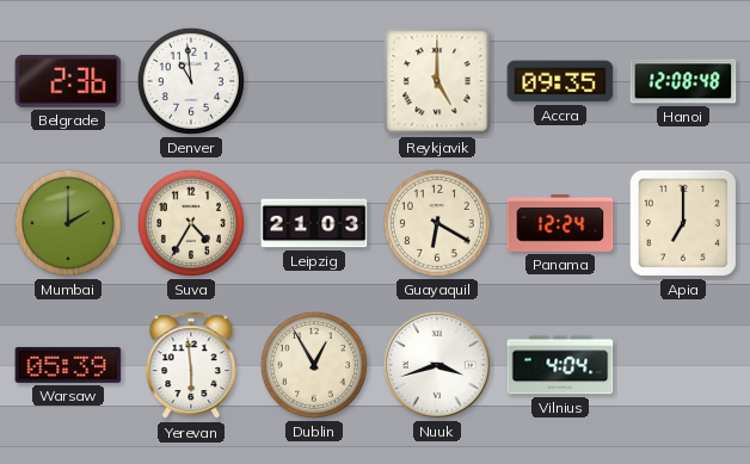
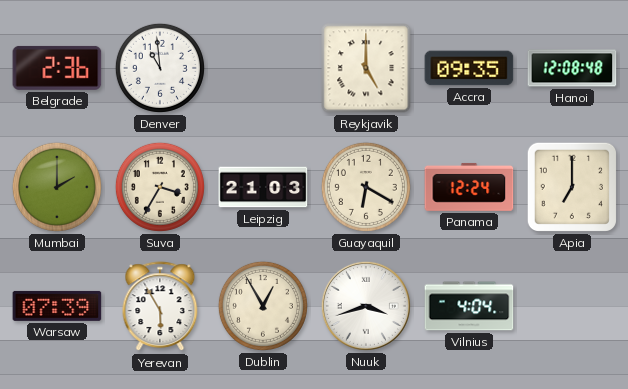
Suva: 4:35 -> 3:35
Warsaw: 05:39 -> 07:39
Yerevan: 5:59 -> 5:55
